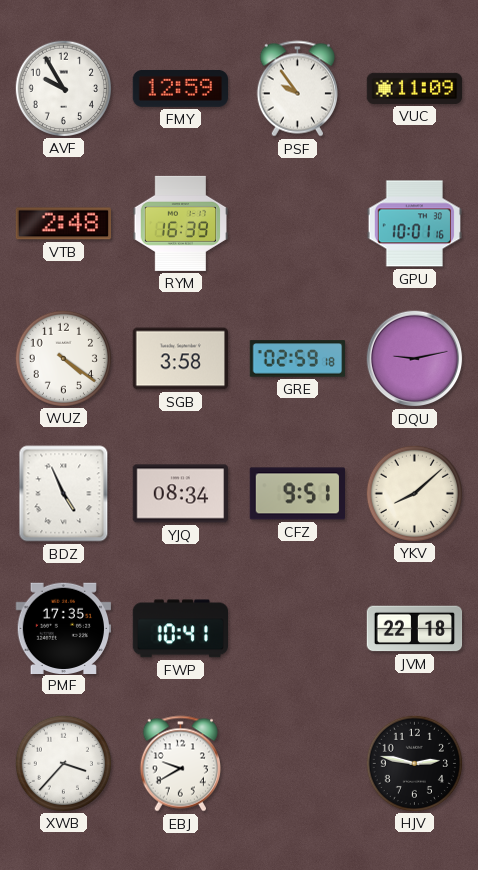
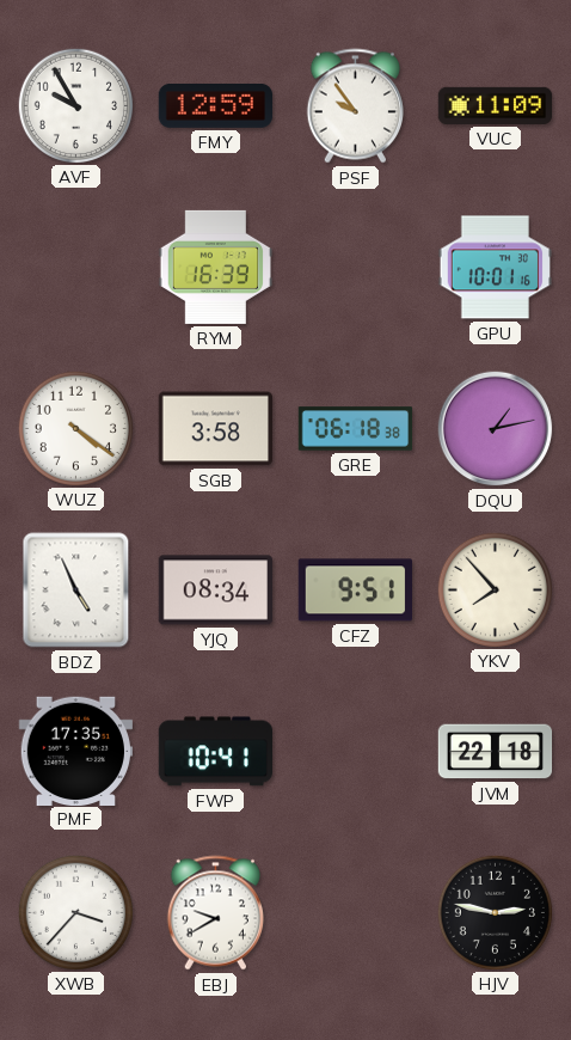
VTB: 2:48 -> none
GRE: 02:59 -> 06:18
DQU: 9:13 -> 1:13
YKV: 8:08 -> 7:53
